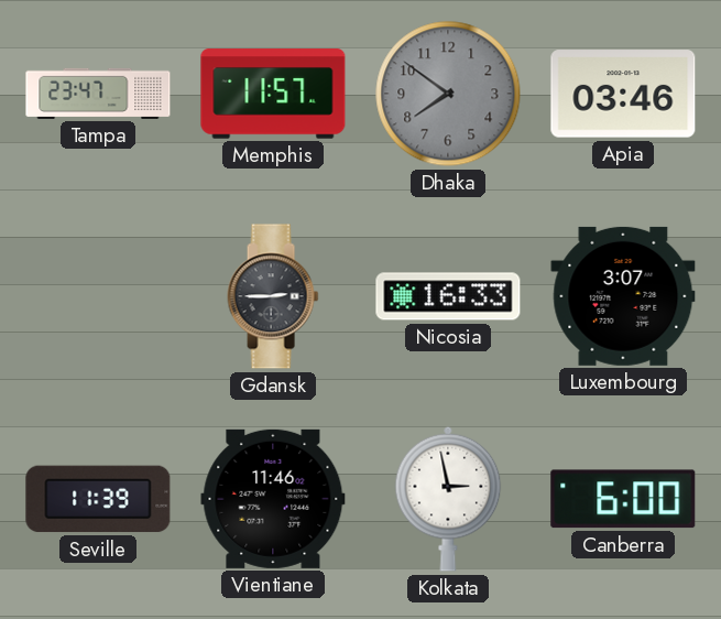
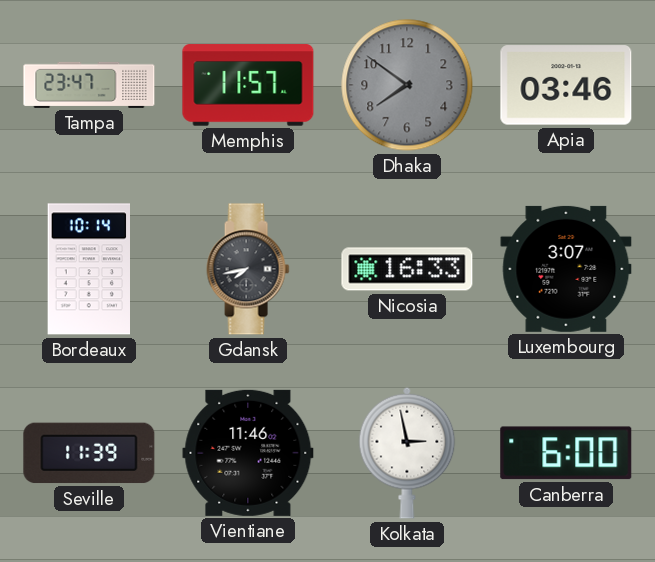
Bordeaux: none -> 10:14
Gdansk: 2:45 -> 7:43
